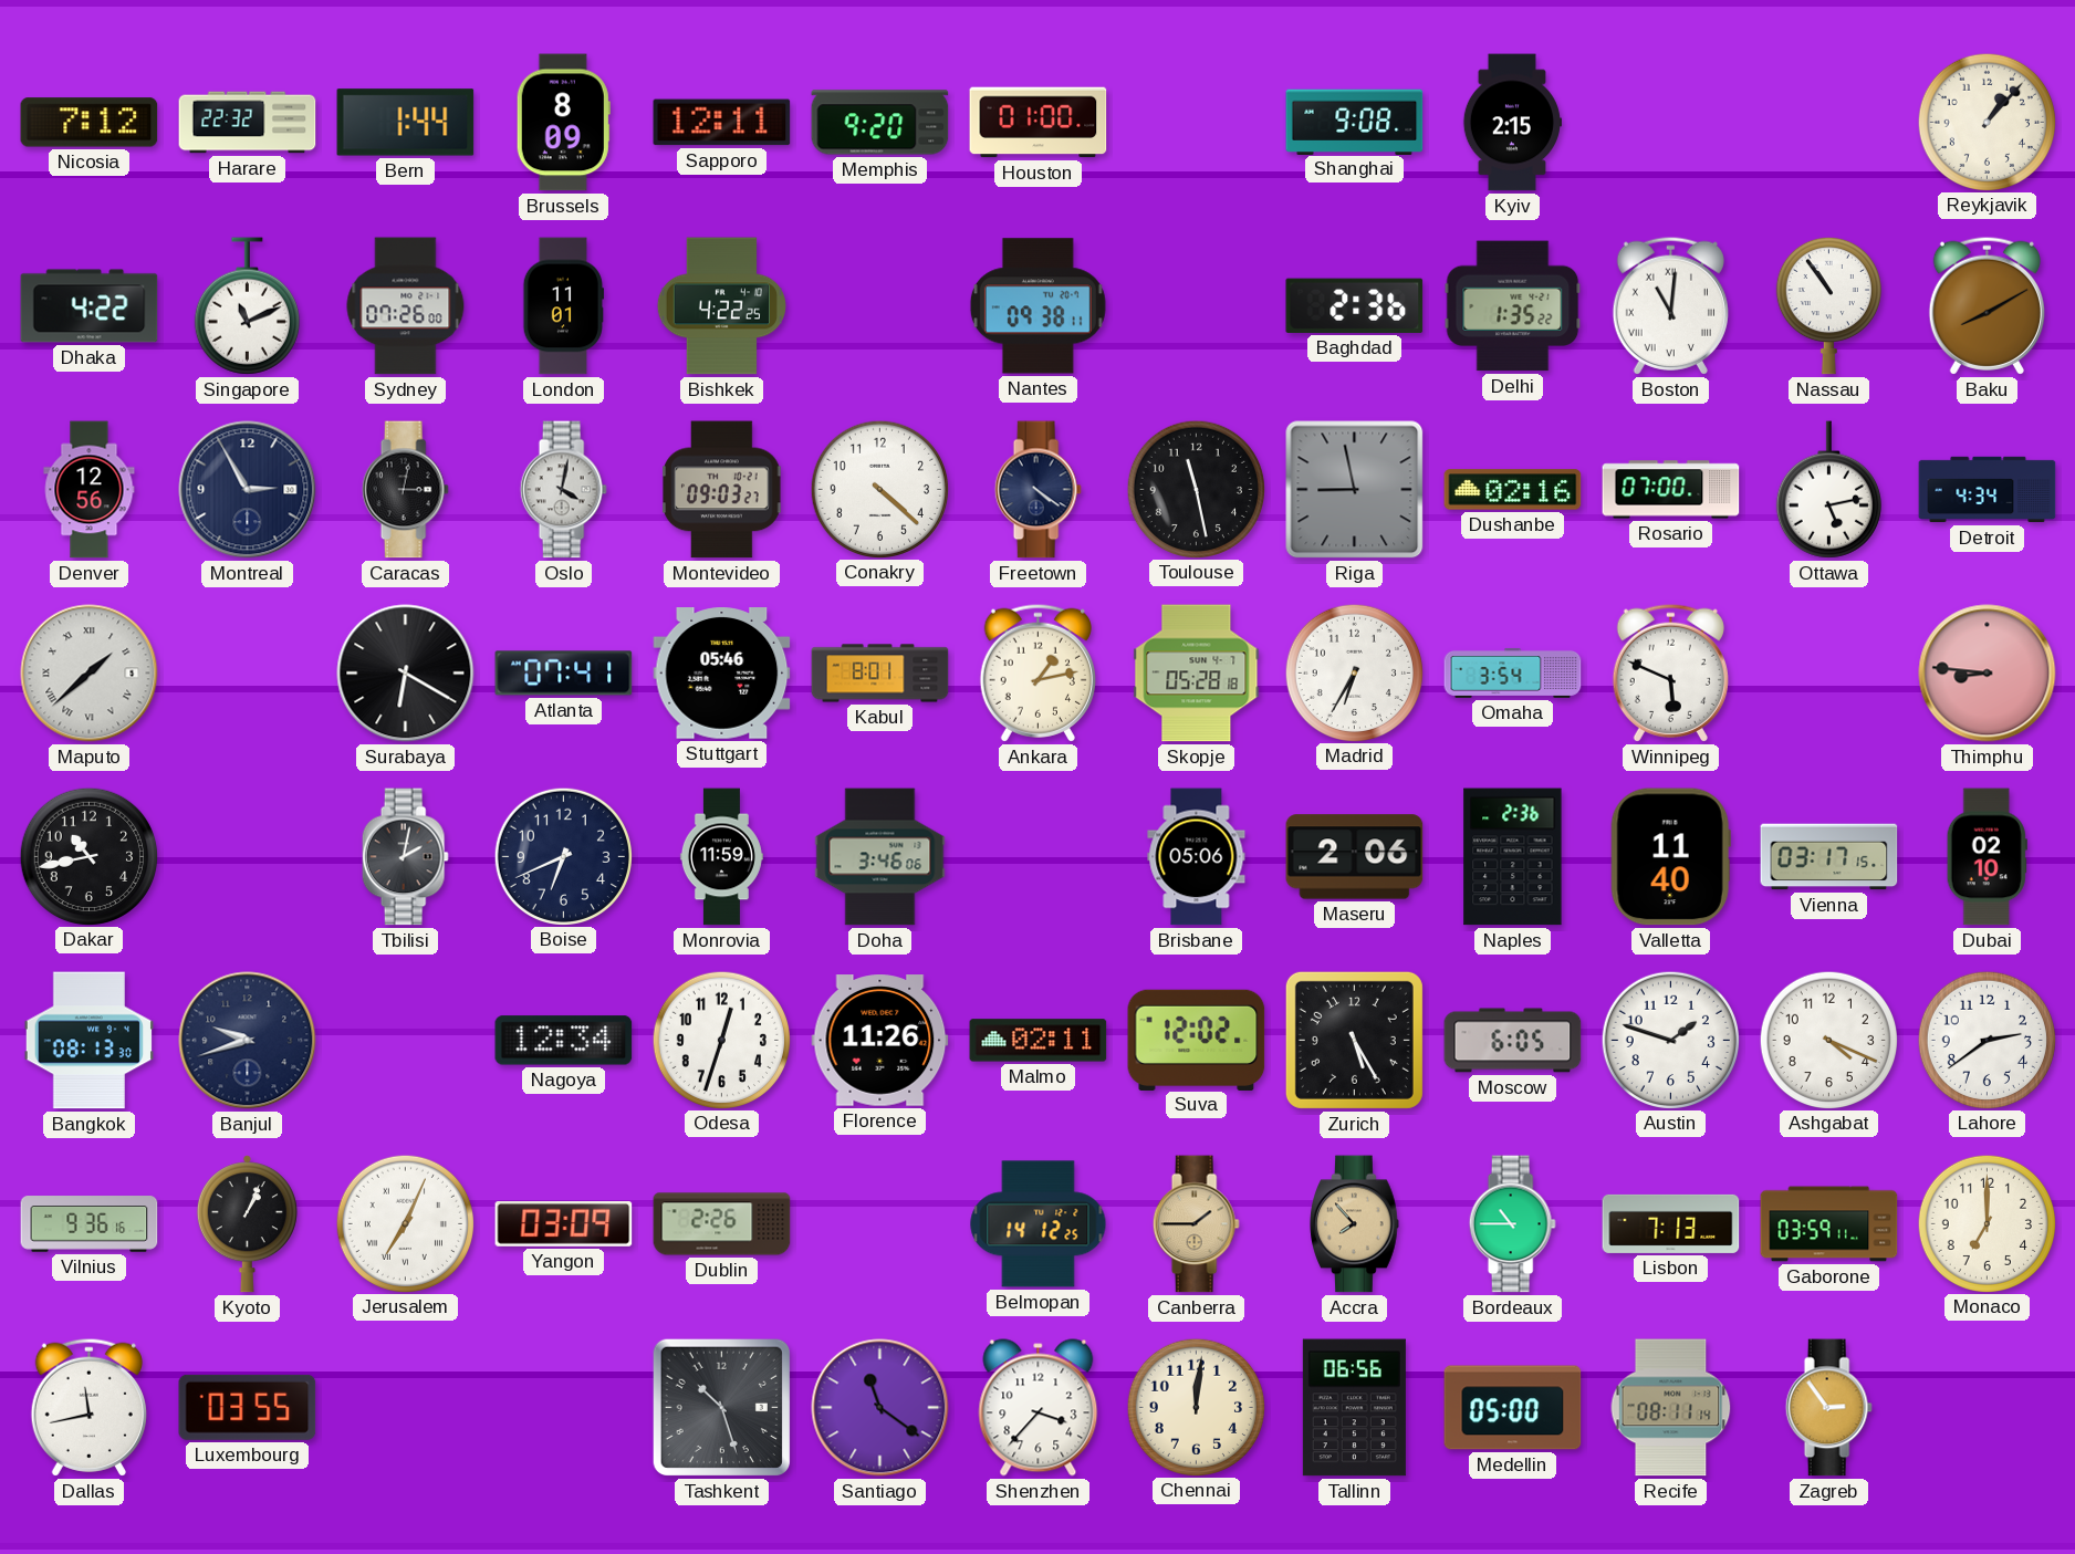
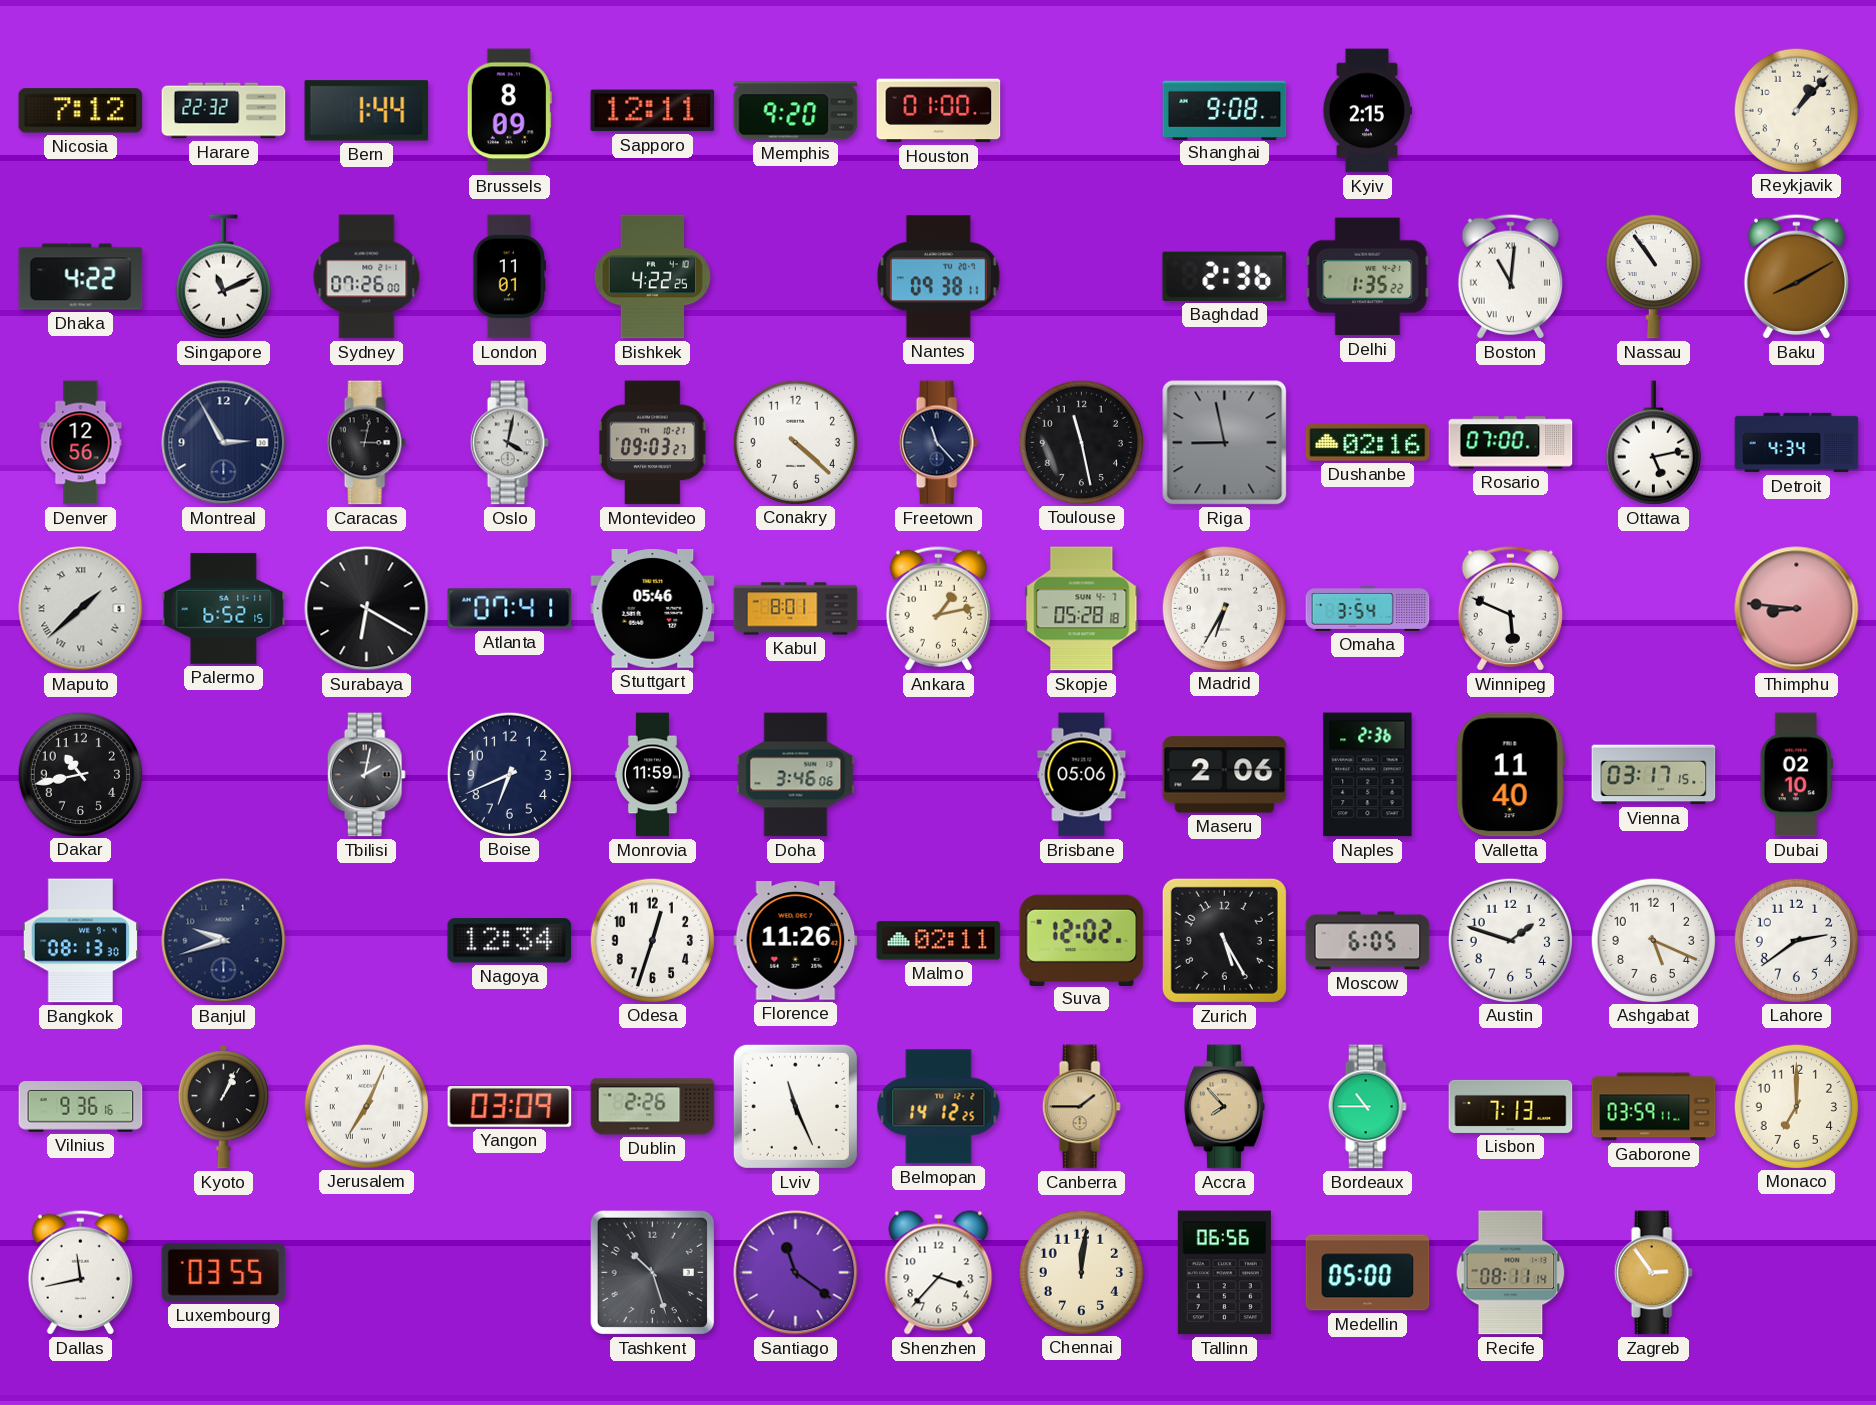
Freetown: 4:21 -> 11:23
Palermo: none -> 6:52
Ashgabat: 4:19 -> 5:19
Lviv: none -> 11:26
